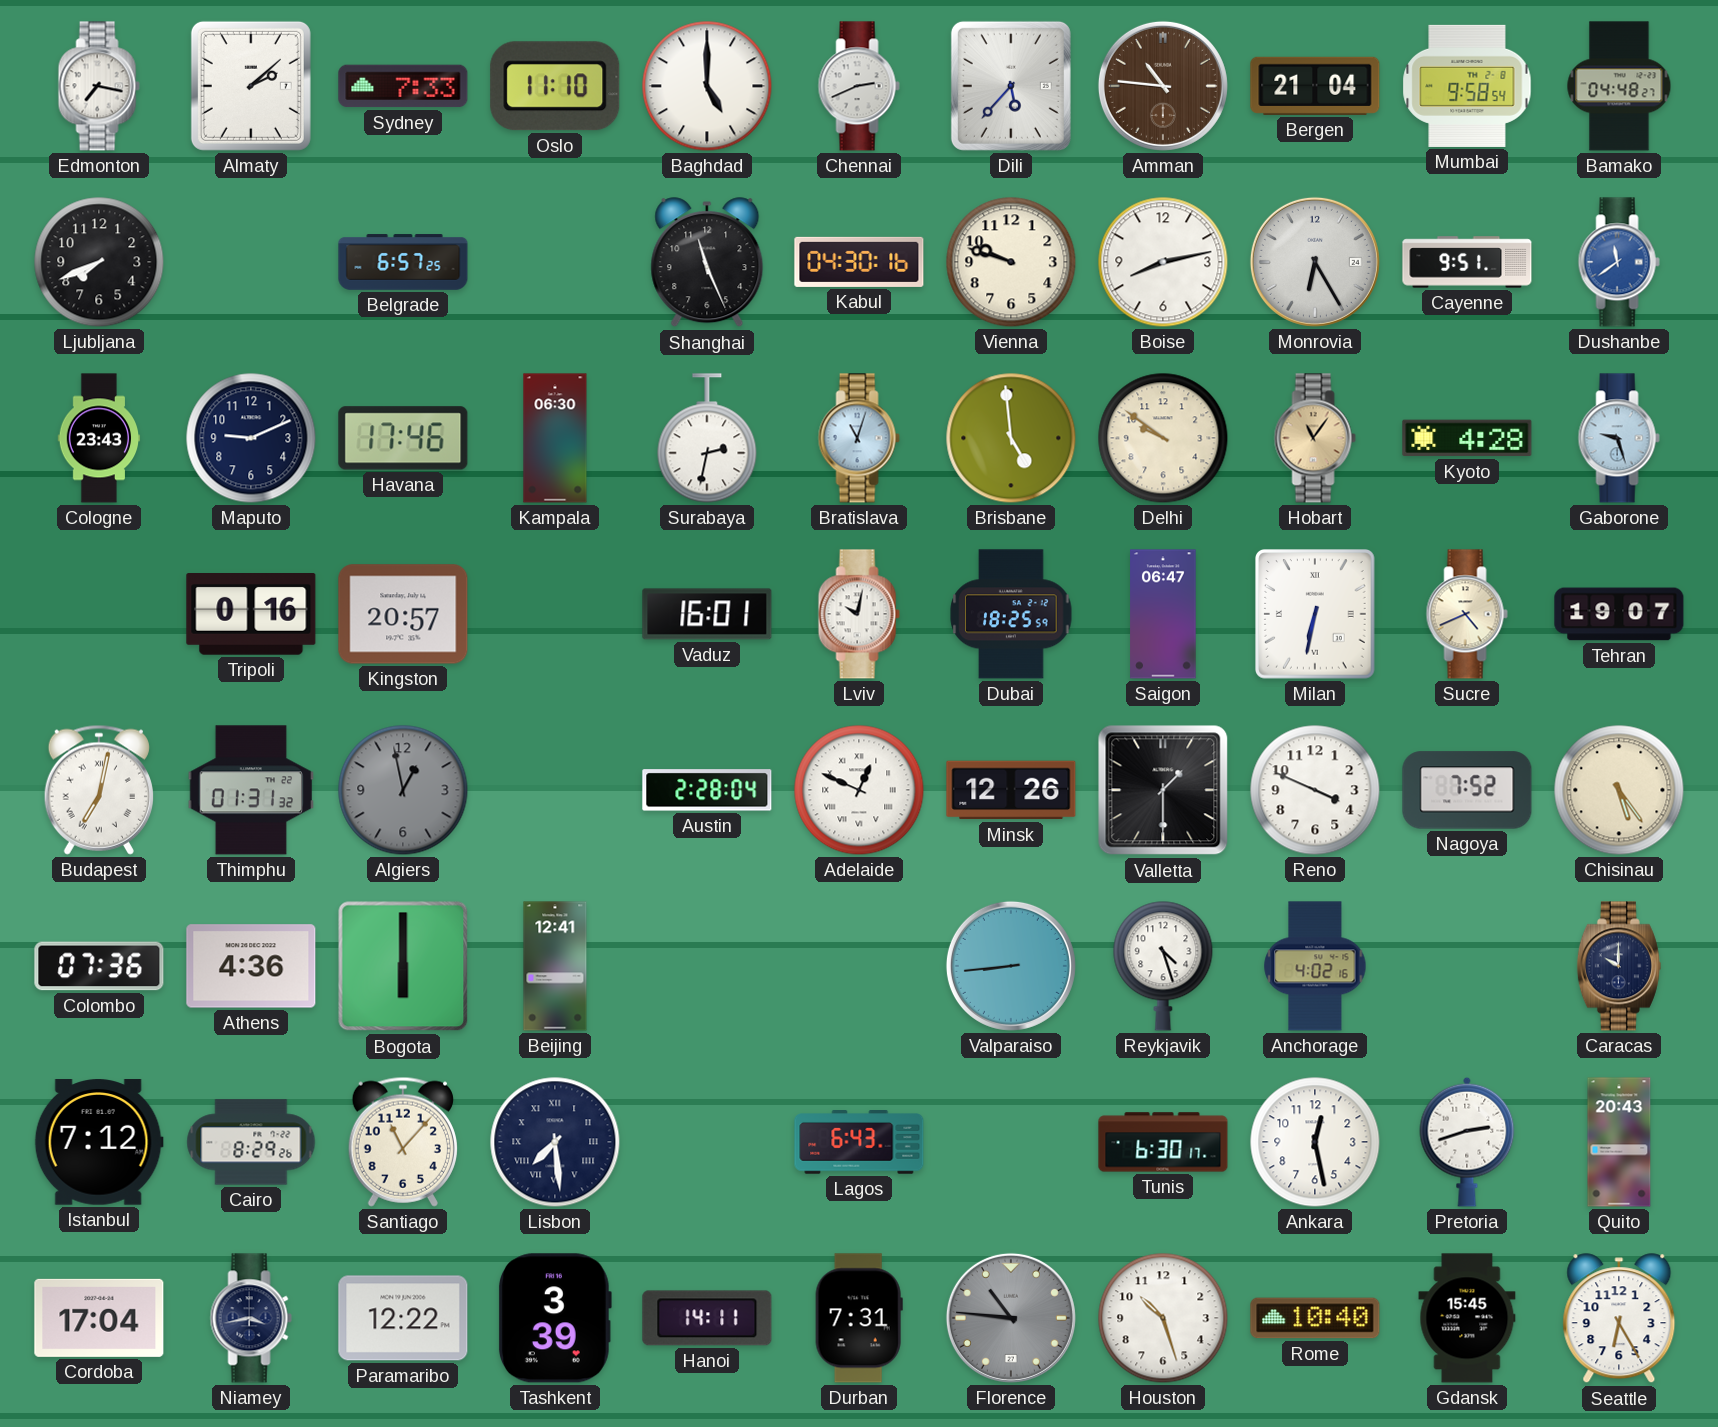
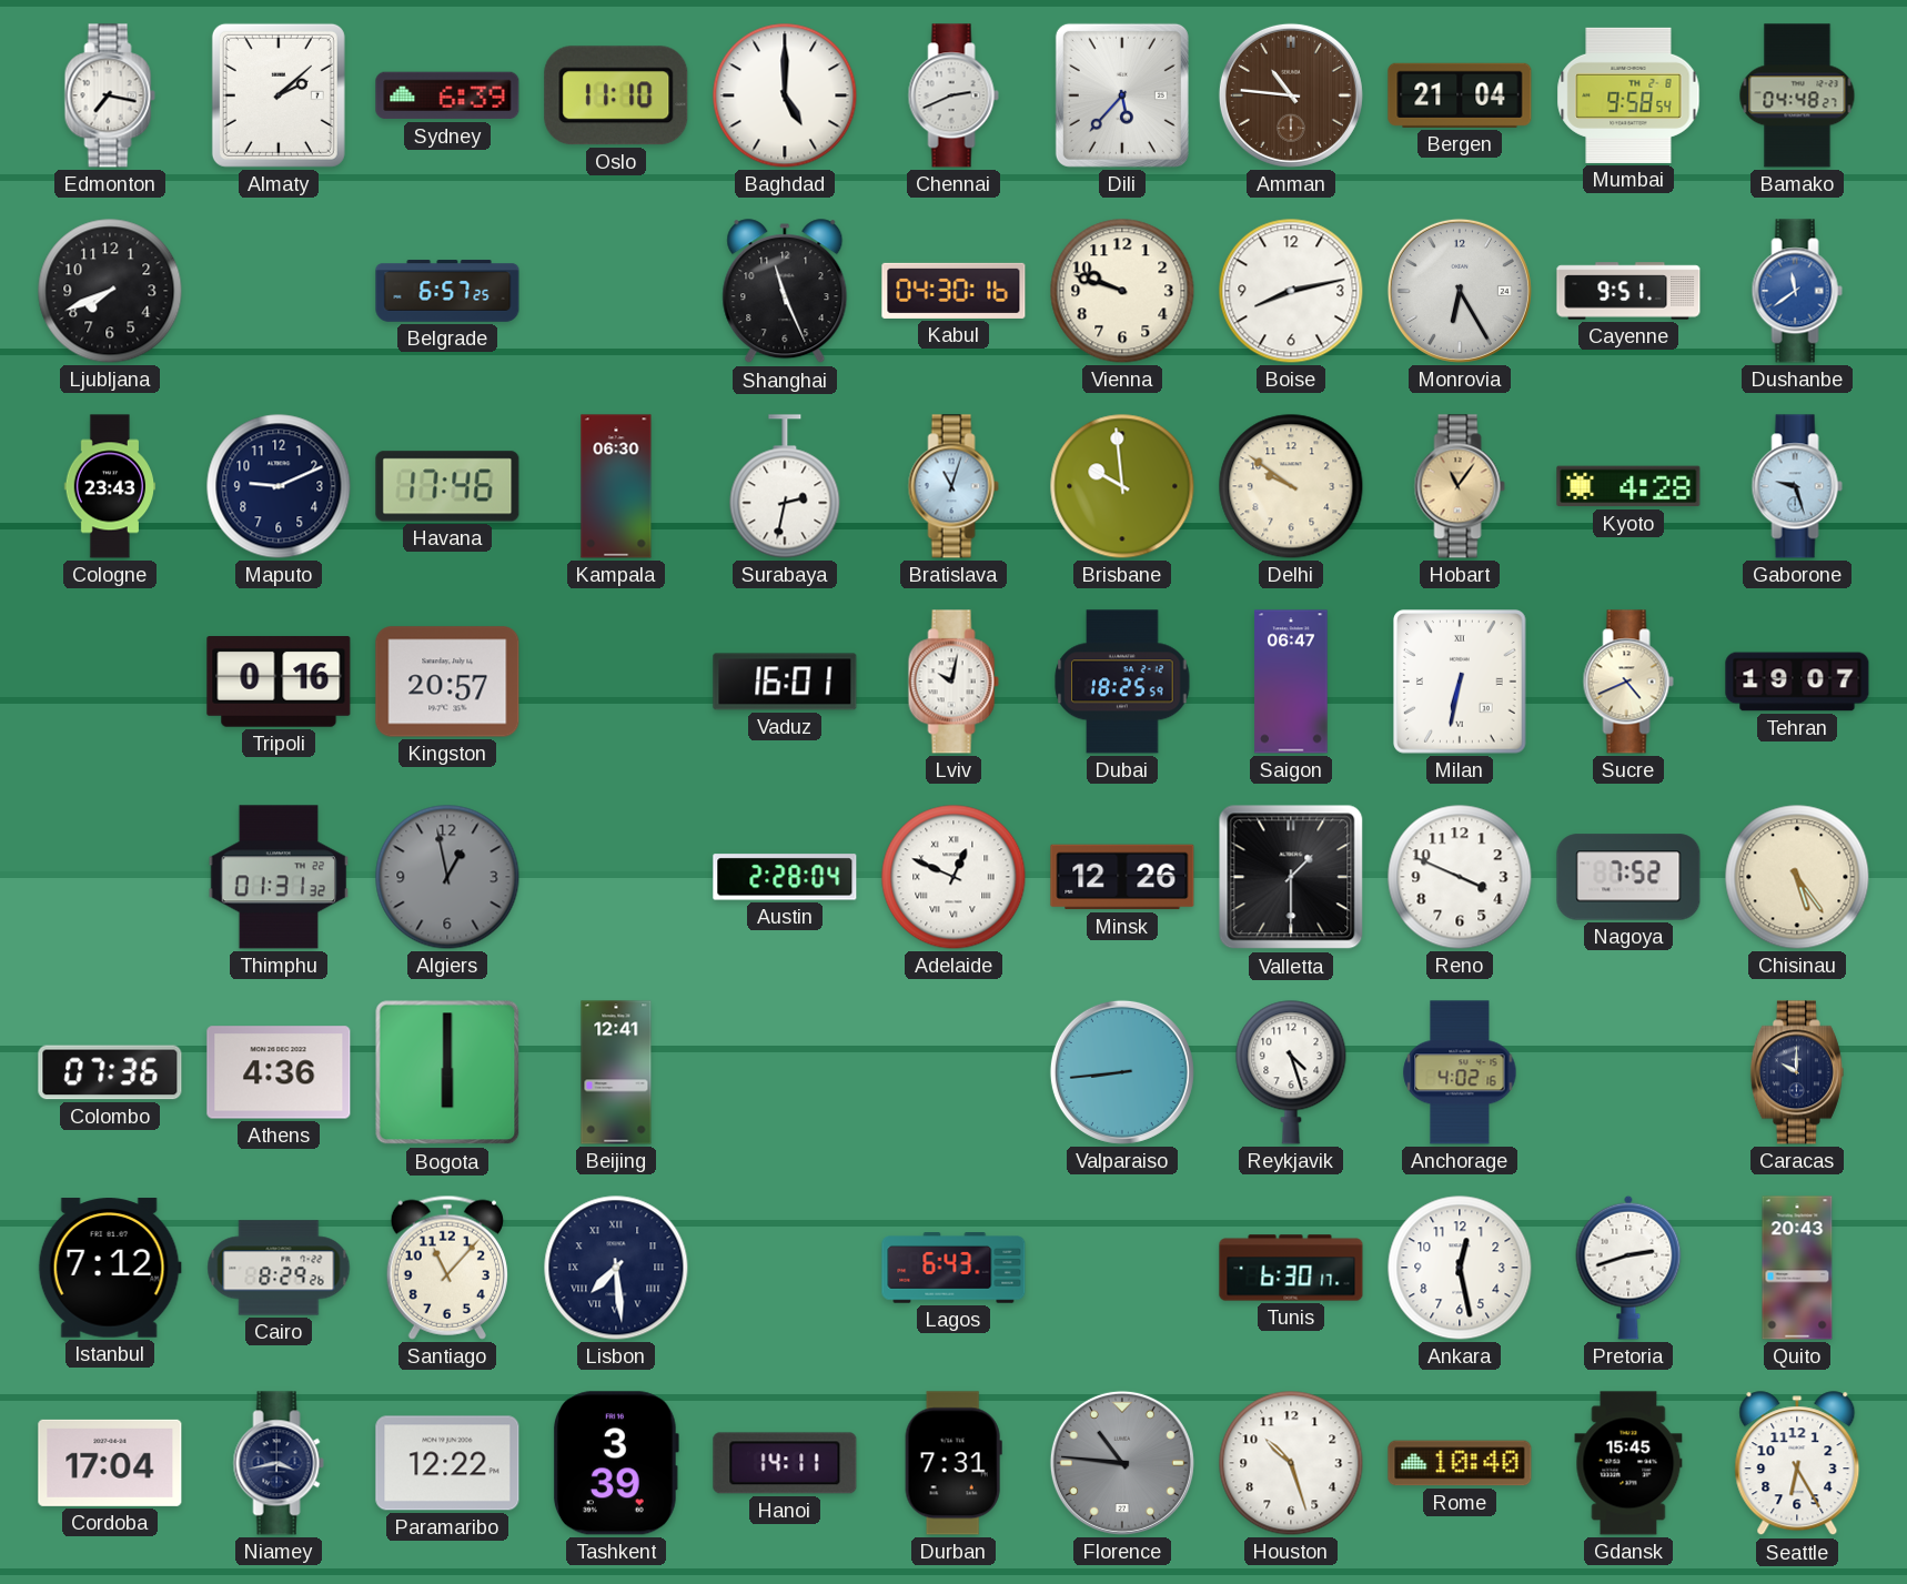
Sydney: 7:33 -> 6:39
Brisbane: 4:59 -> 9:59
Budapest: 7:02 -> none
